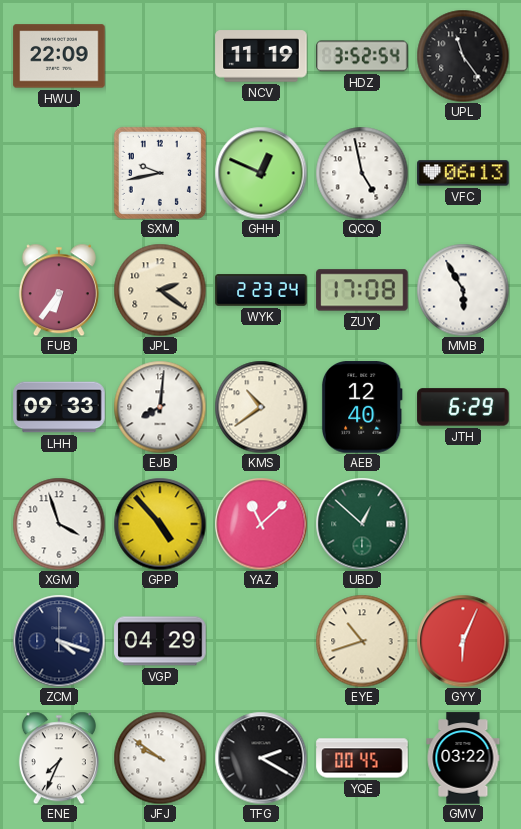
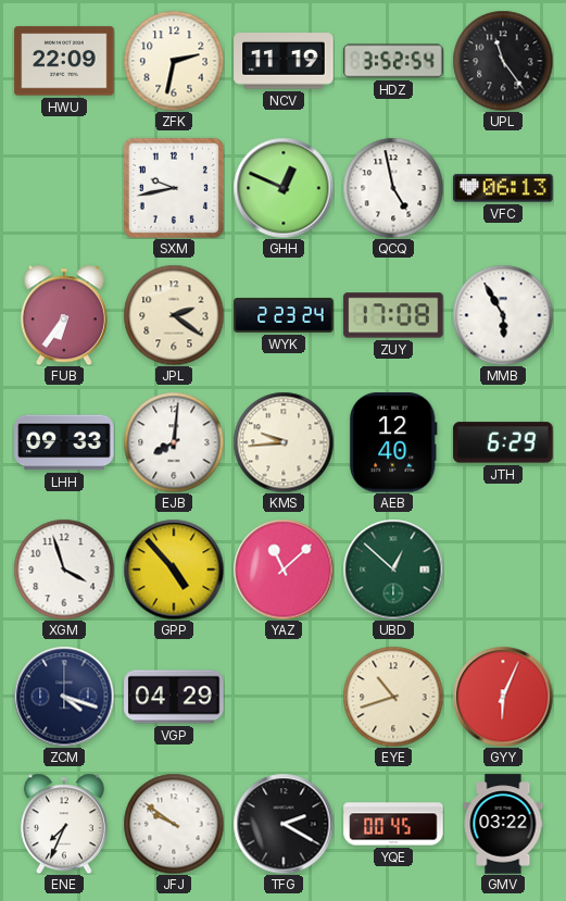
ZFK: none -> 2:32
KMS: 10:39 -> 9:44
